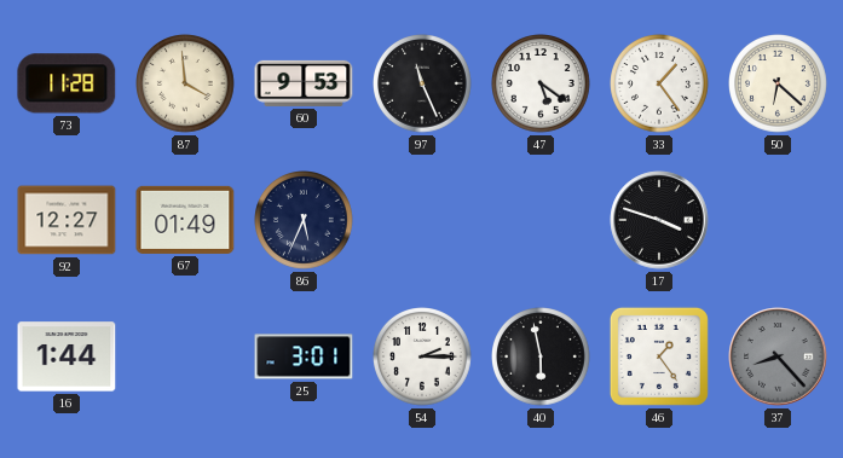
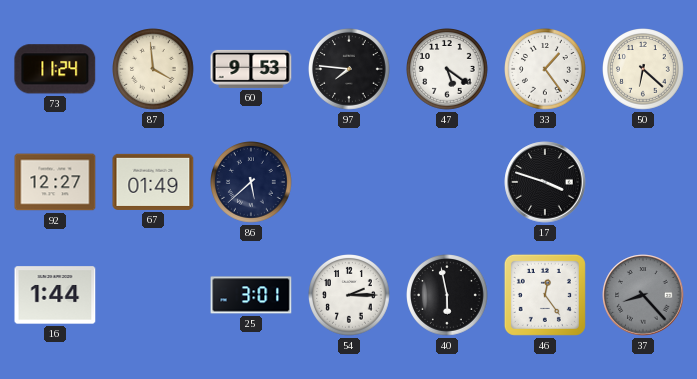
73: 11:28 -> 11:24
97: 11:26 -> 7:46
86: 5:34 -> 5:38
46: 1:24 -> 12:24
